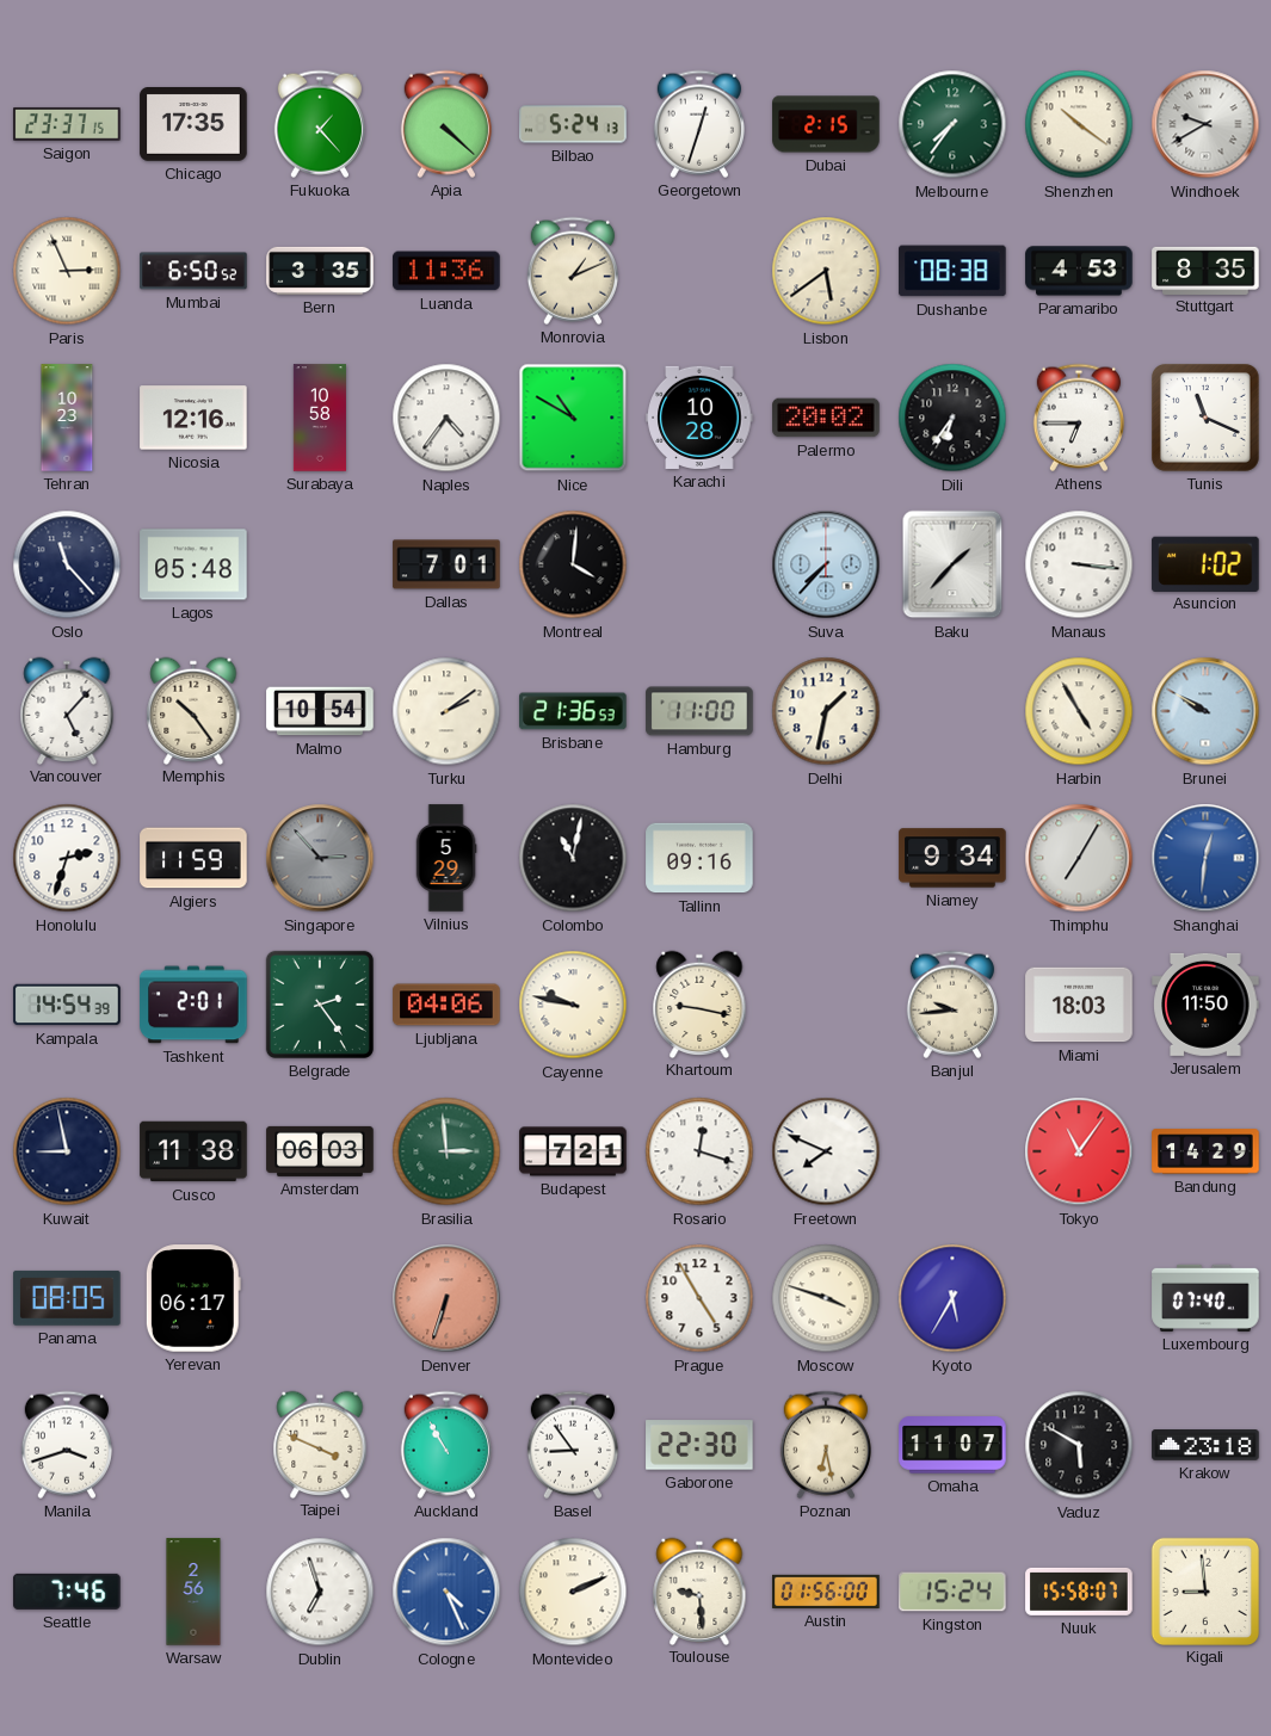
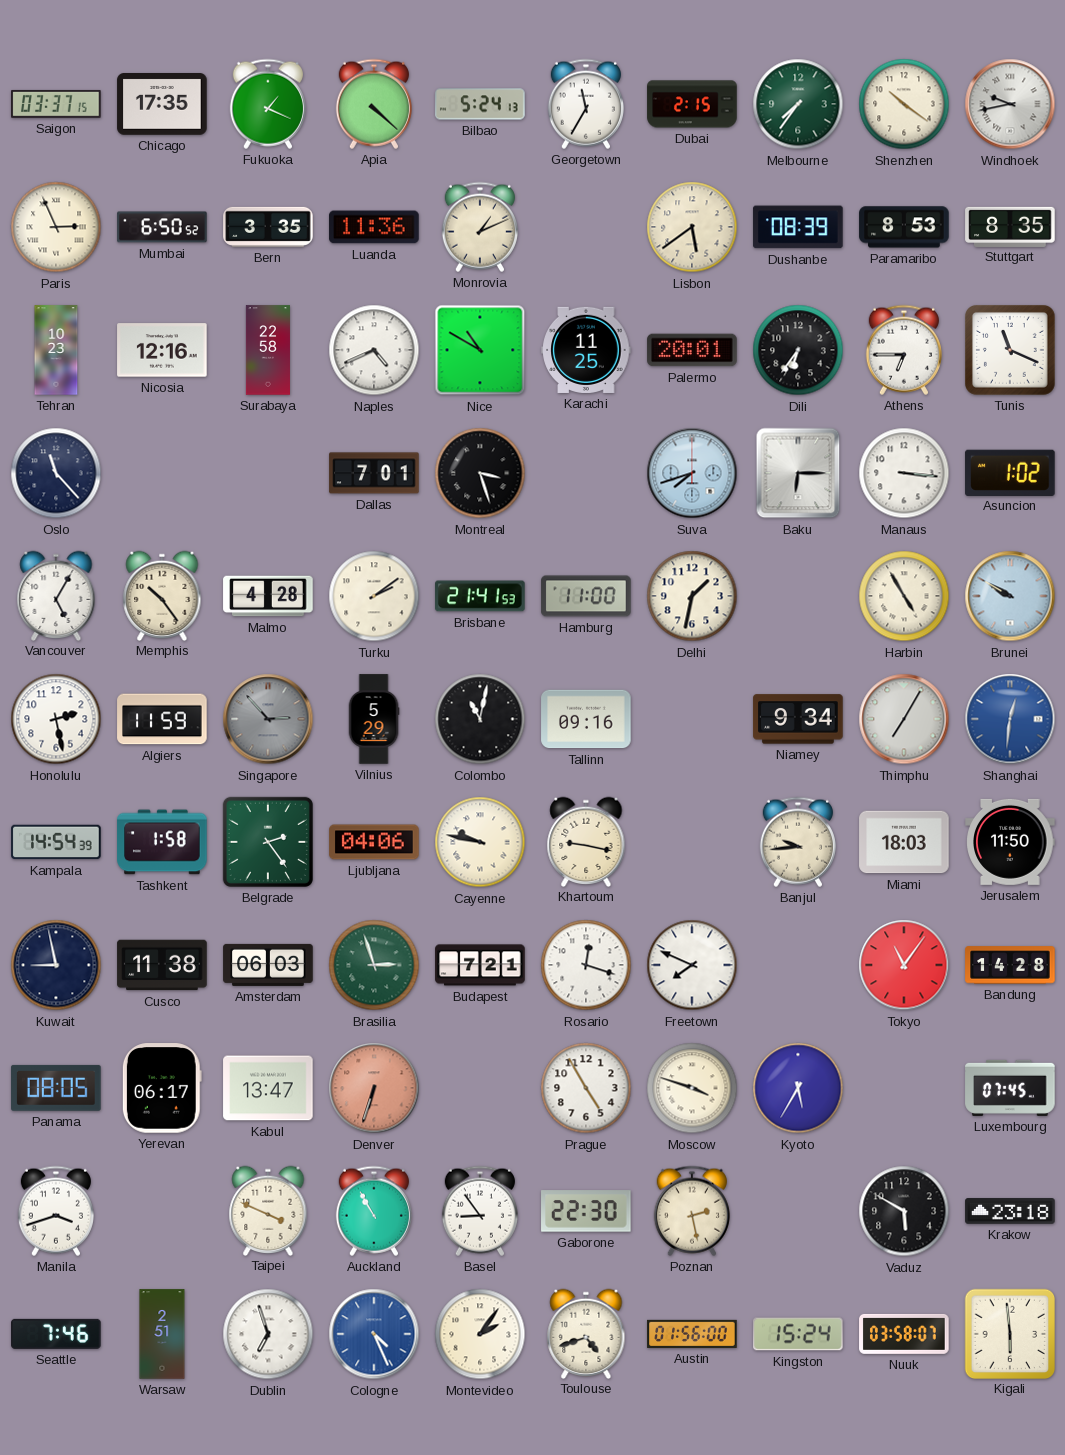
Saigon: 23:37 -> 03:37
Fukuoka: 1:23 -> 1:19
Georgetown: 12:33 -> 11:35
Windhoek: 9:40 -> 9:43
Dushanbe: 08:38 -> 08:39
Paramaribo: 4:53 -> 8:53
Surabaya: 10:58 -> 22:58
Naples: 4:36 -> 4:41
Karachi: 10:28 -> 11:25
Palermo: 20:02 -> 20:01
Lagos: 05:48 -> none
Montreal: 4:01 -> 3:27
Suva: 7:37 -> 7:42
Baku: 1:37 -> 6:15
Vancouver: 5:07 -> 5:05
Malmo: 10:54 -> 4:28
Brisbane: 21:36 -> 21:41
Honolulu: 2:33 -> 2:28
Tashkent: 2:01 -> 1:58
Brasilia: 2:59 -> 2:57
Bandung: 14:29 -> 14:28
Kabul: none -> 13:47
Luxembourg: 07:40 -> 07:45
Poznan: 6:28 -> 2:28
Omaha: 11:07 -> none
Warsaw: 2:56 -> 2:51
Montevideo: 2:11 -> 2:06
Toulouse: 9:29 -> 4:42
Nuuk: 15:58 -> 03:58
Kigali: 8:59 -> 5:59
